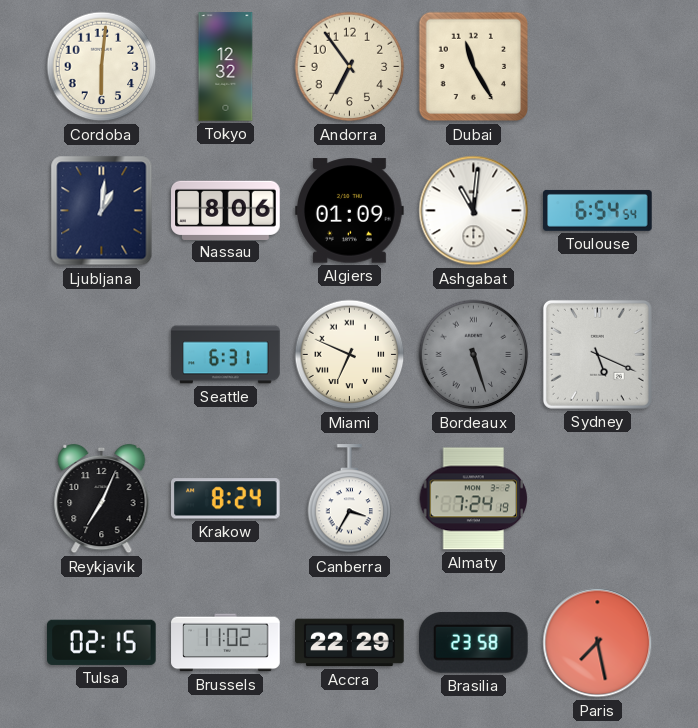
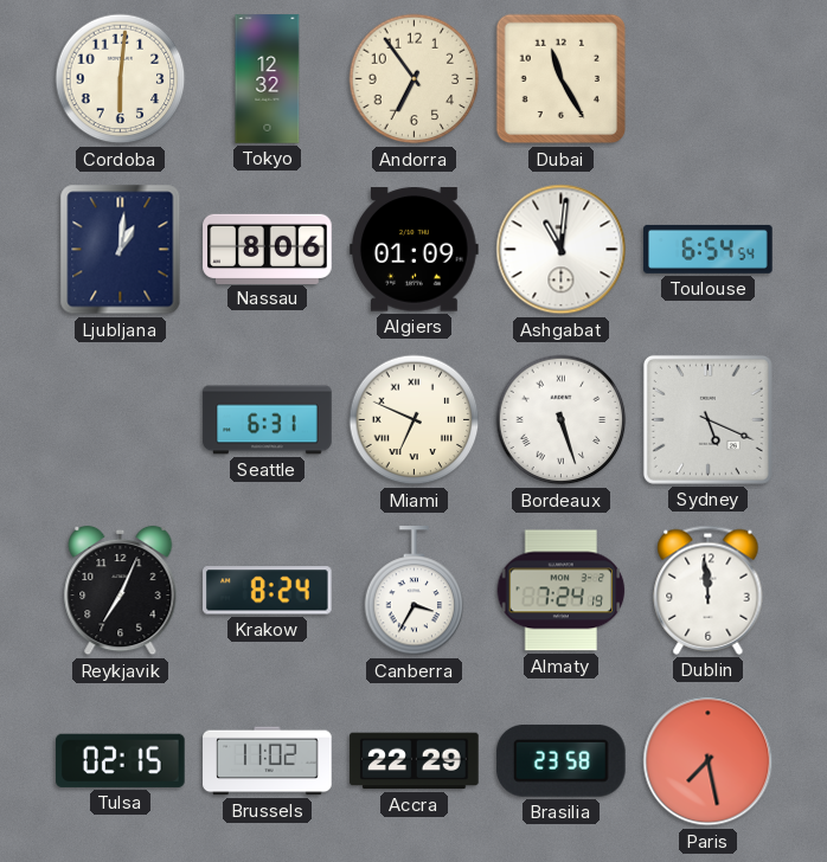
Bordeaux dial: grey -> white
Dublin: none -> 11:59
